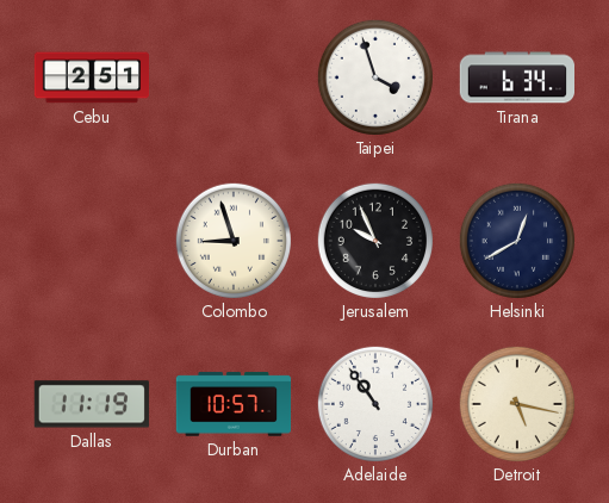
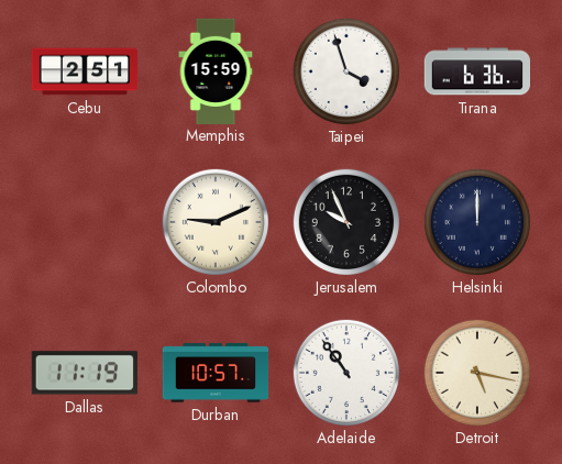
Memphis: none -> 15:59
Tirana: 6:34 -> 6:36
Colombo: 8:57 -> 9:11
Helsinki: 12:40 -> 12:00
